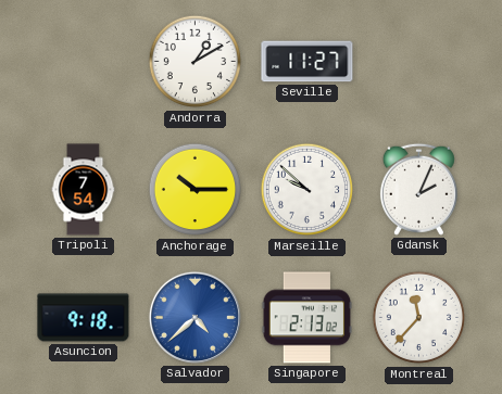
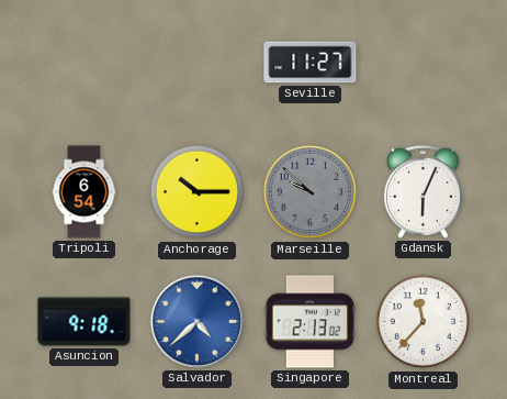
Andorra: 1:10 -> none
Tripoli: 7:54 -> 6:54
Marseille dial: white -> grey
Gdansk: 2:04 -> 6:04
